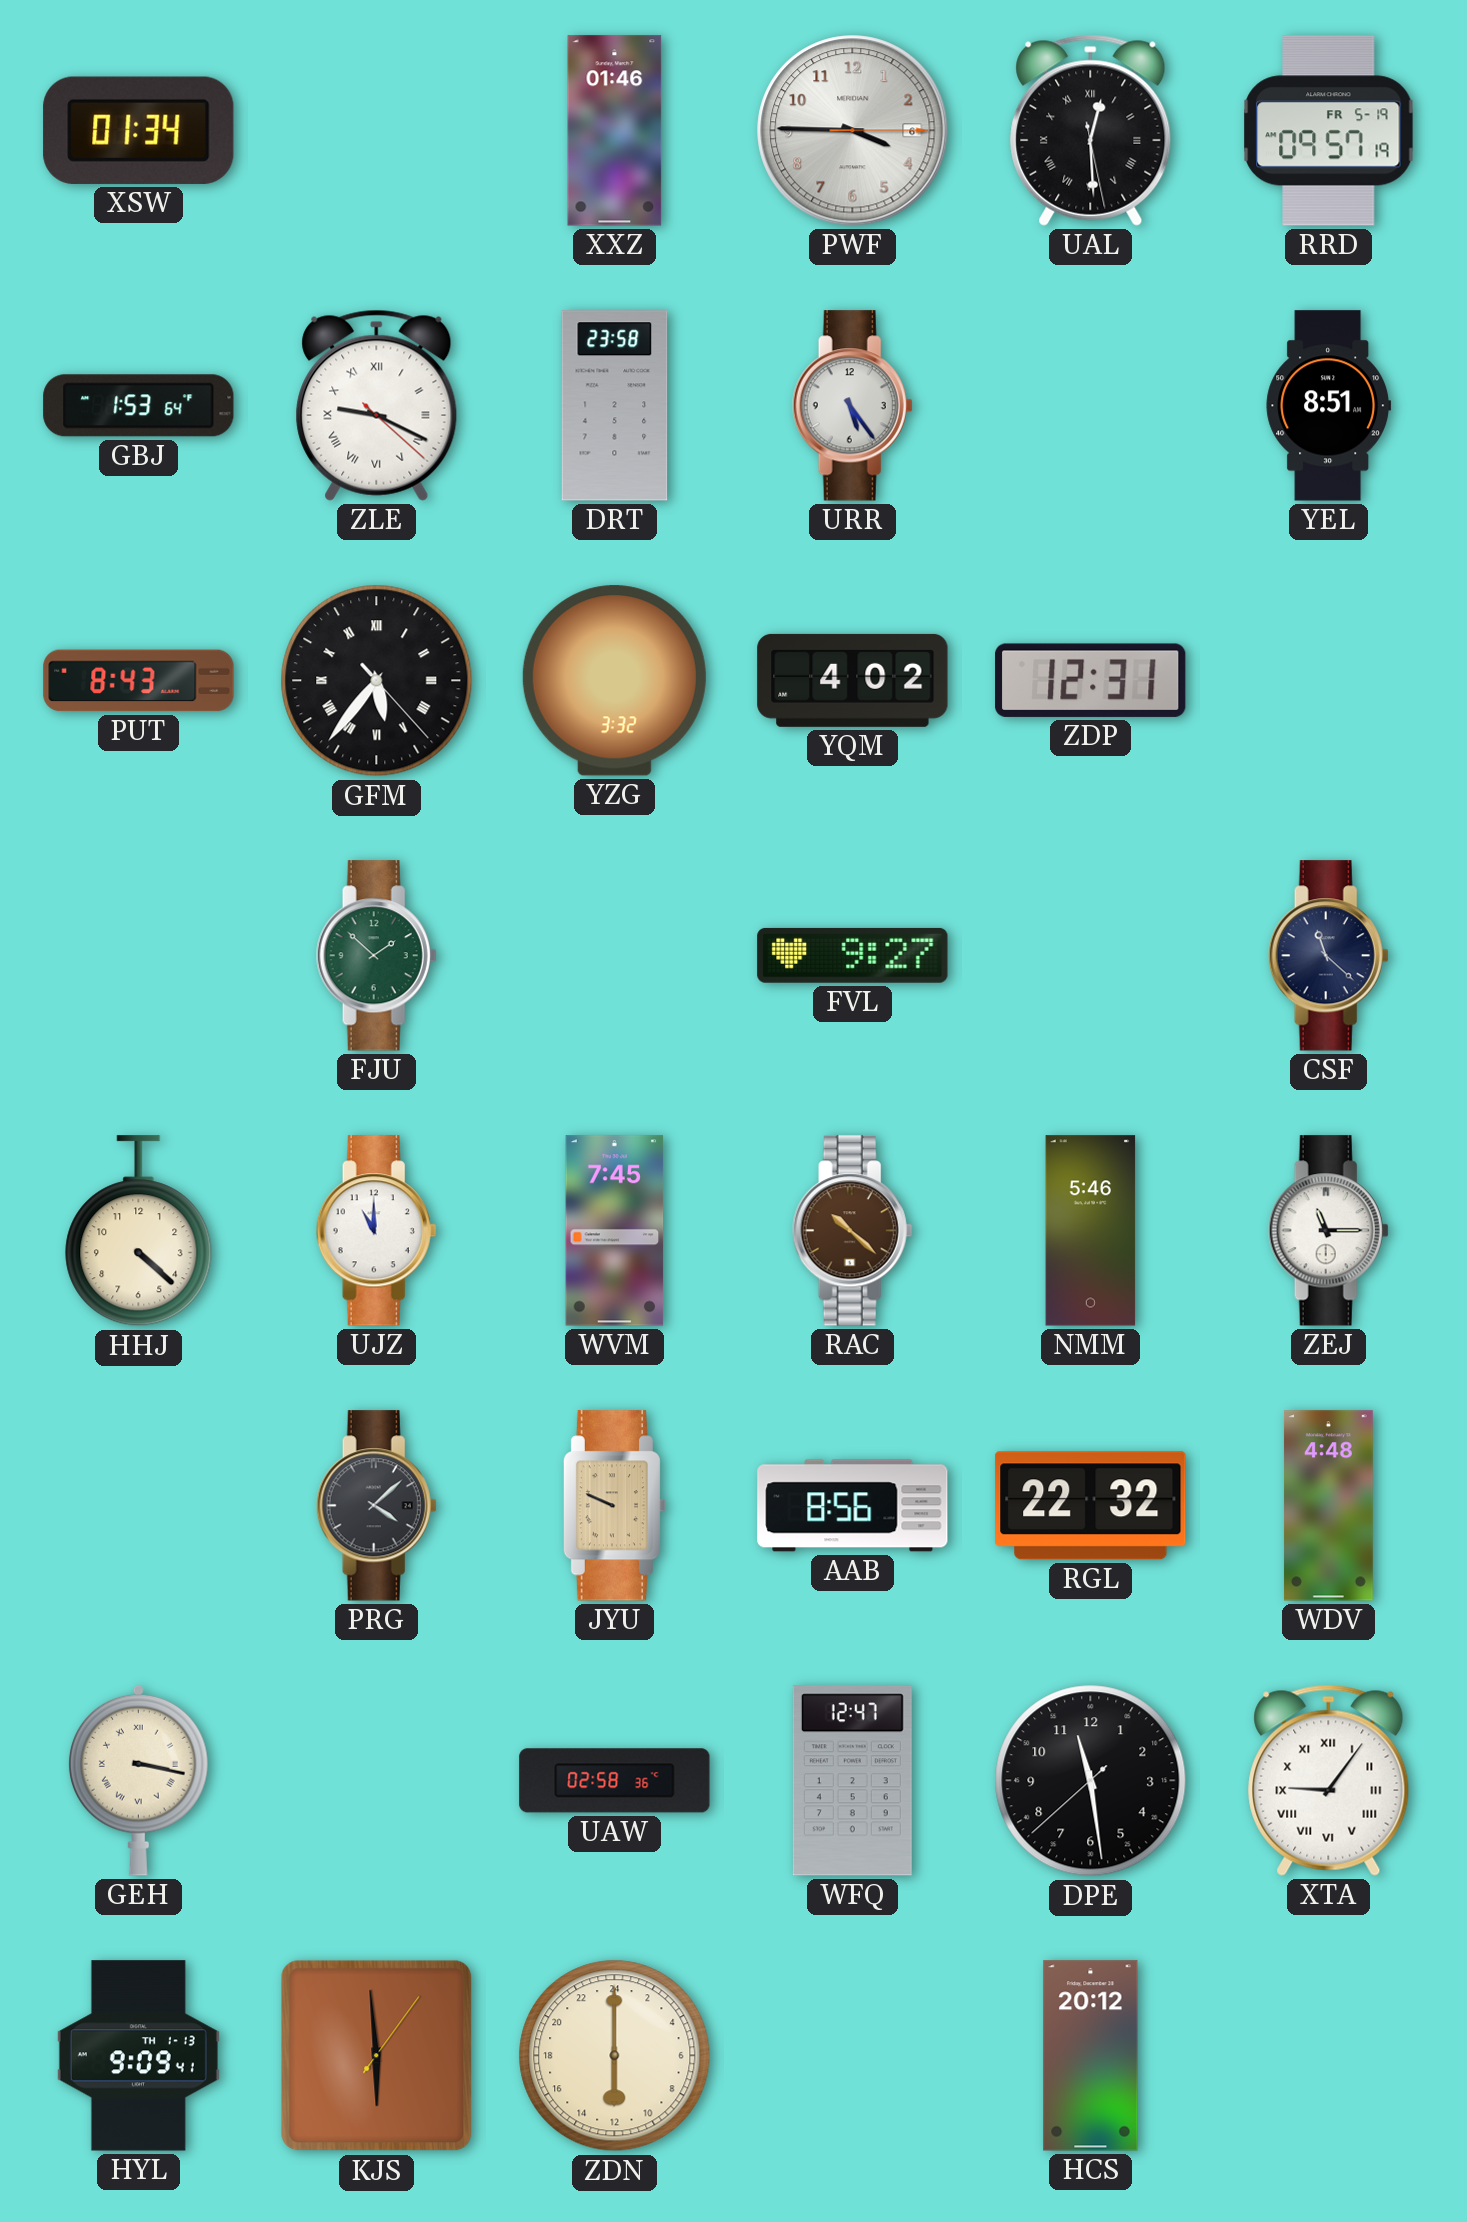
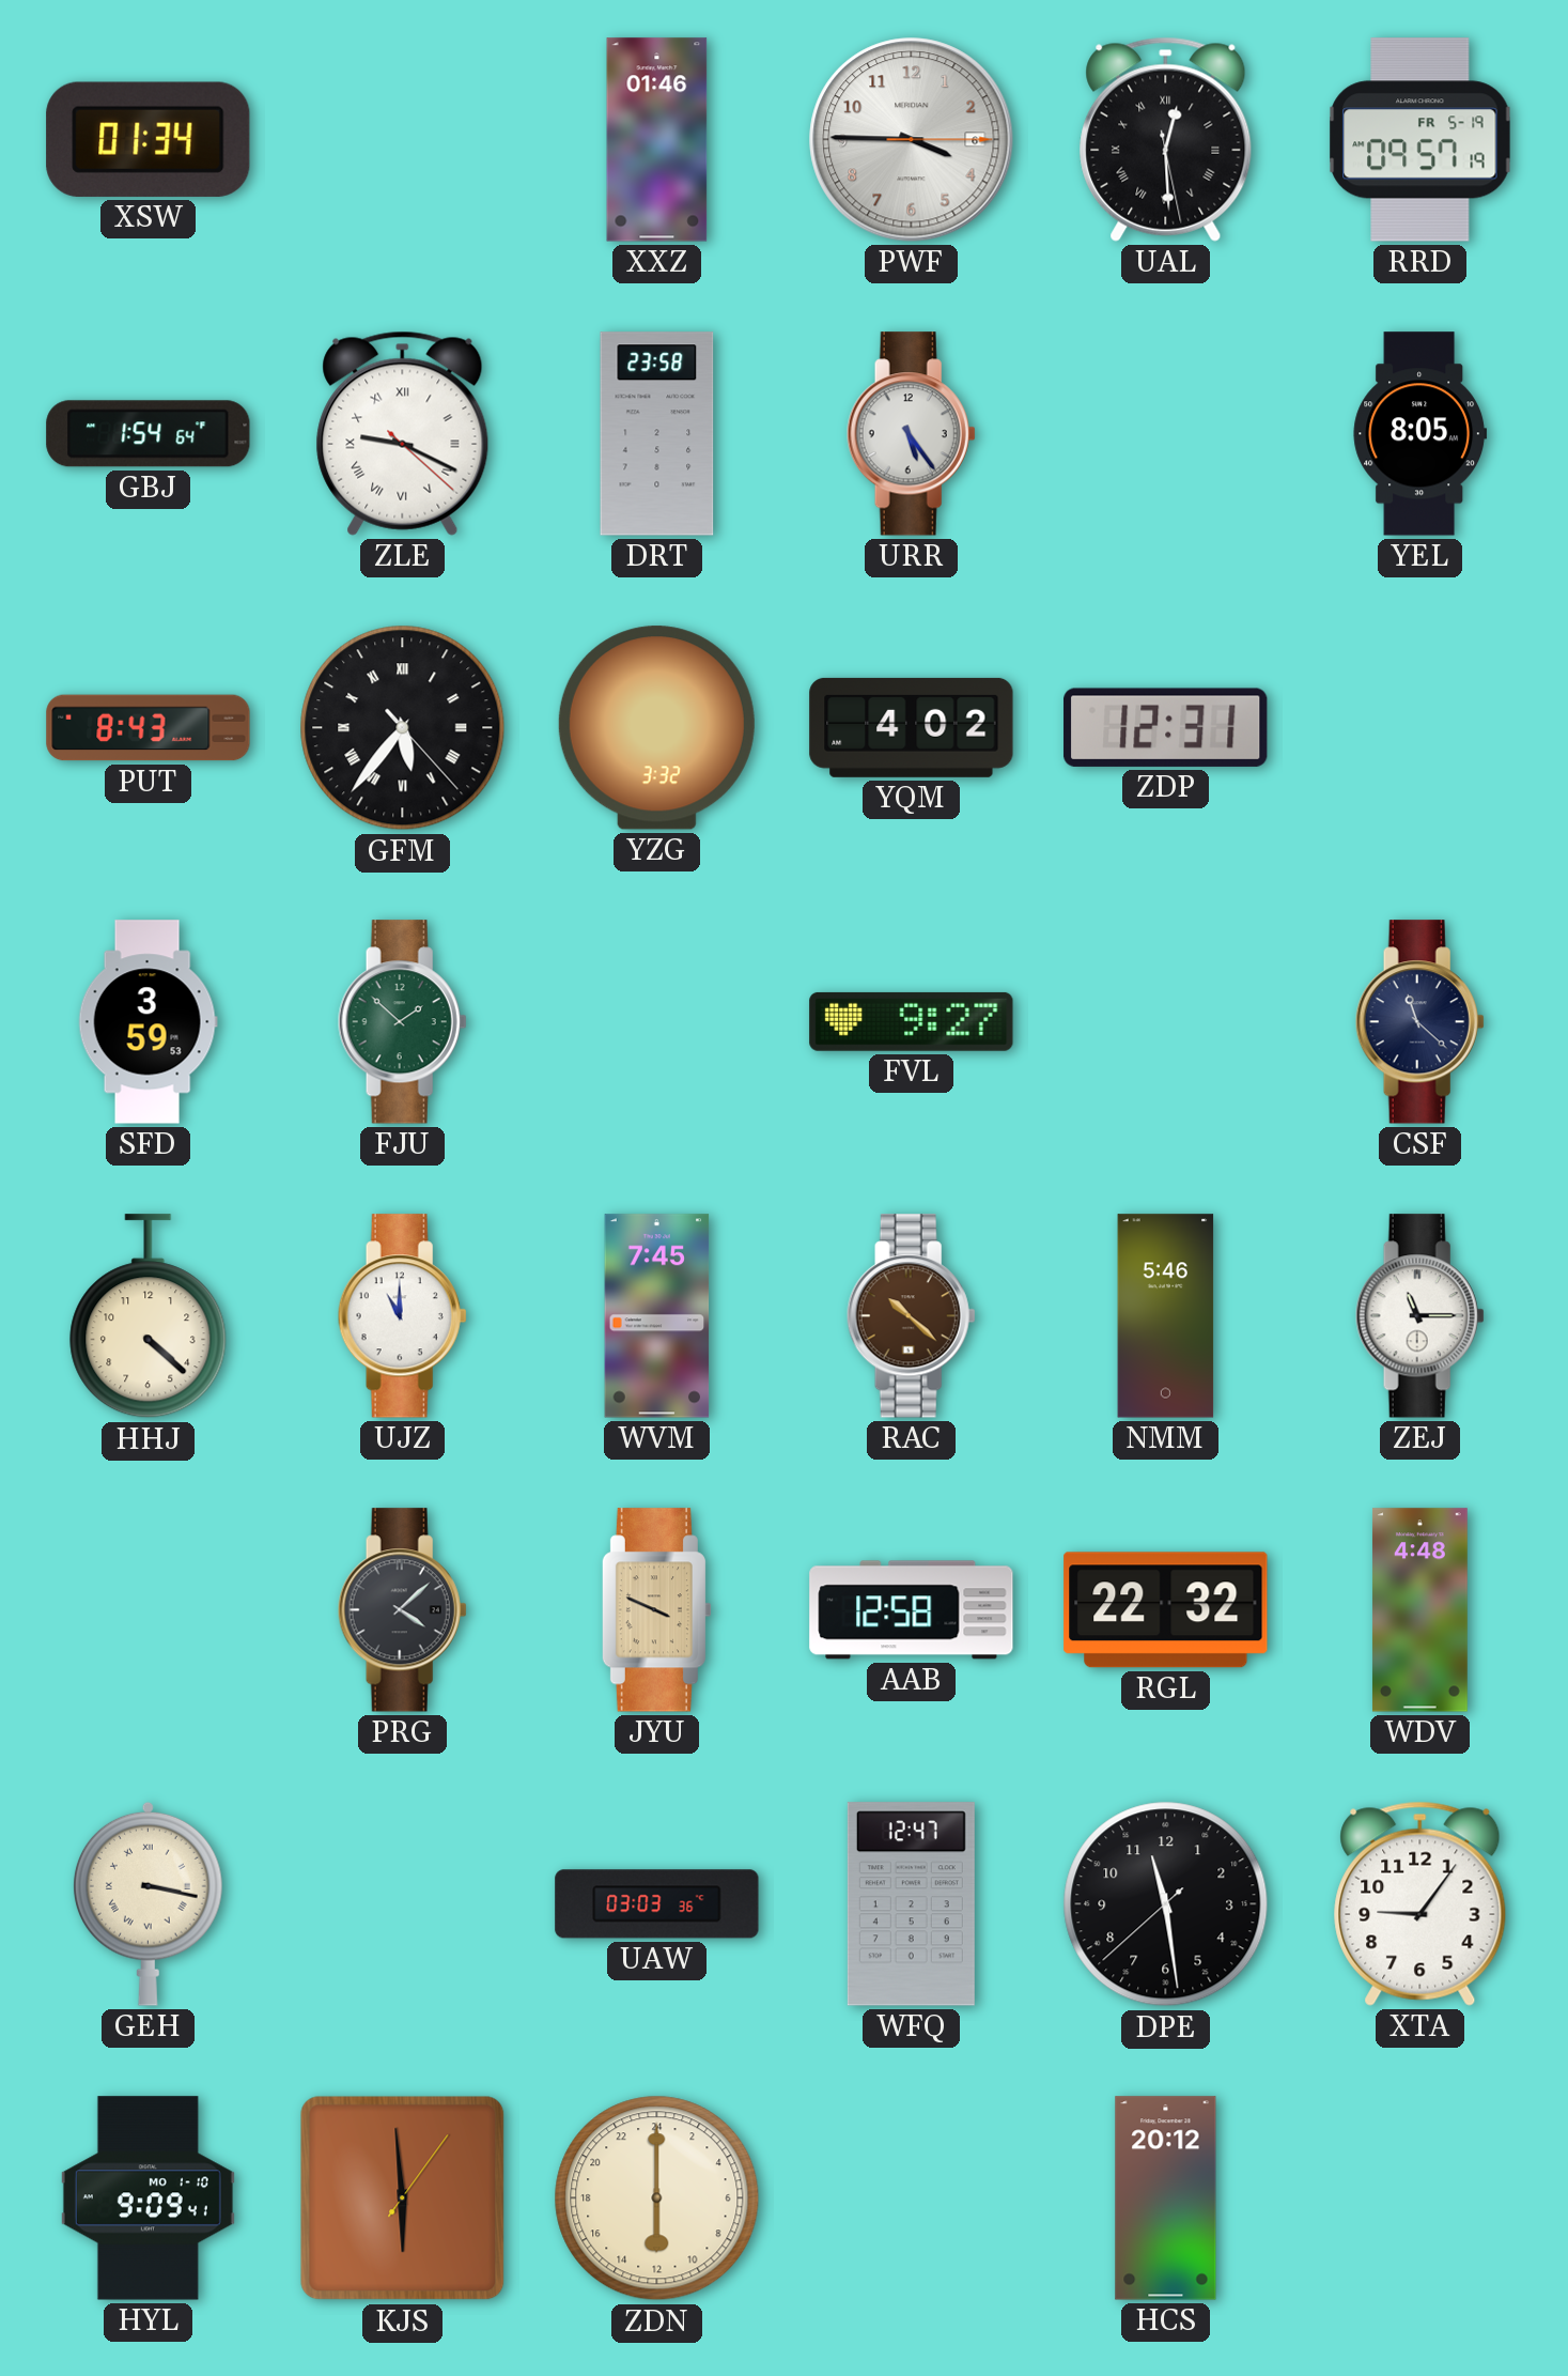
GBJ: 1:53 -> 1:54
YEL: 8:51 -> 8:05
SFD: none -> 3:59
JYU: 9:49 -> 3:49
AAB: 8:56 -> 12:58
UAW: 02:58 -> 03:03
XTA numerals: Roman -> Arabic
HYL date: TH 1-13 -> MO 1-10
